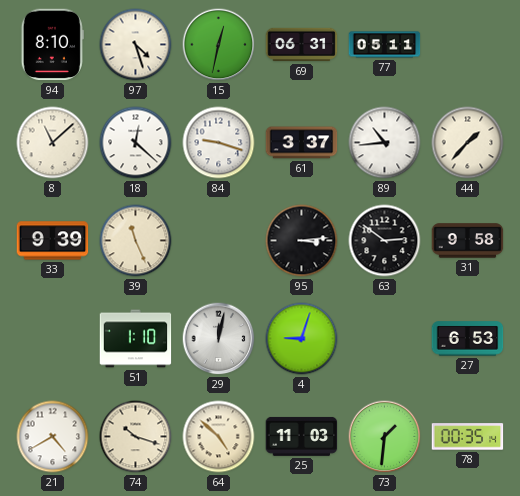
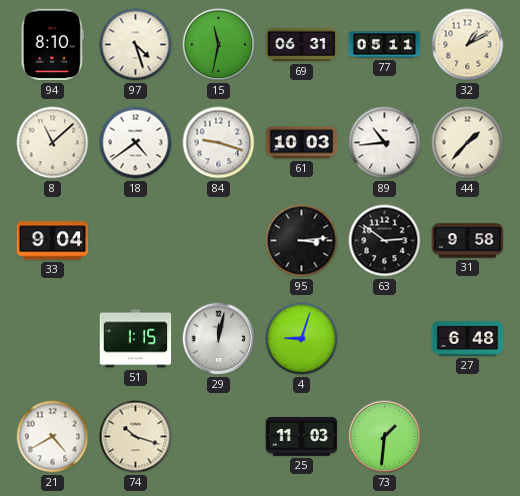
15: 12:32 -> 11:32
32: none -> 1:10
18: 12:22 -> 4:39
61: 3:37 -> 10:03
33: 9:39 -> 9:04
39: 11:26 -> none
51: 1:10 -> 1:15
27: 6:53 -> 6:48
64: 4:52 -> none
78: 00:35 -> none
